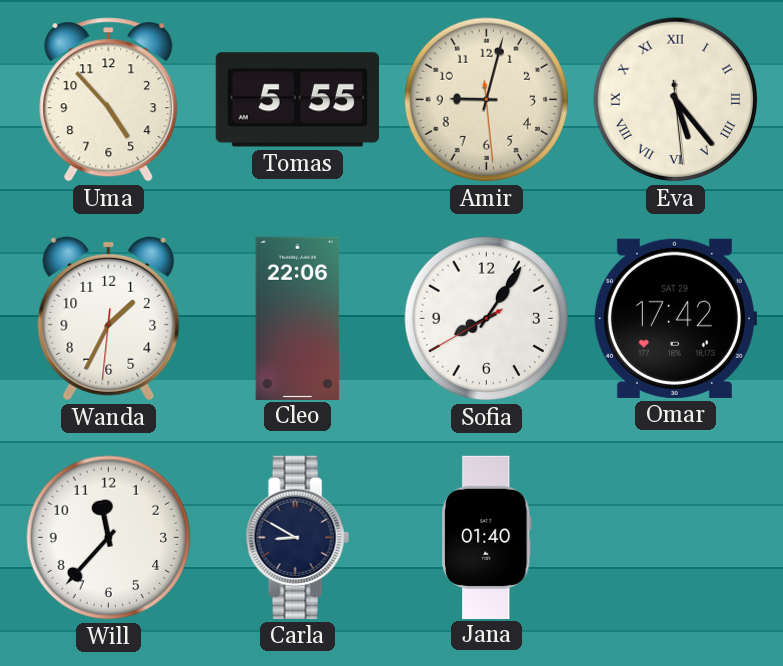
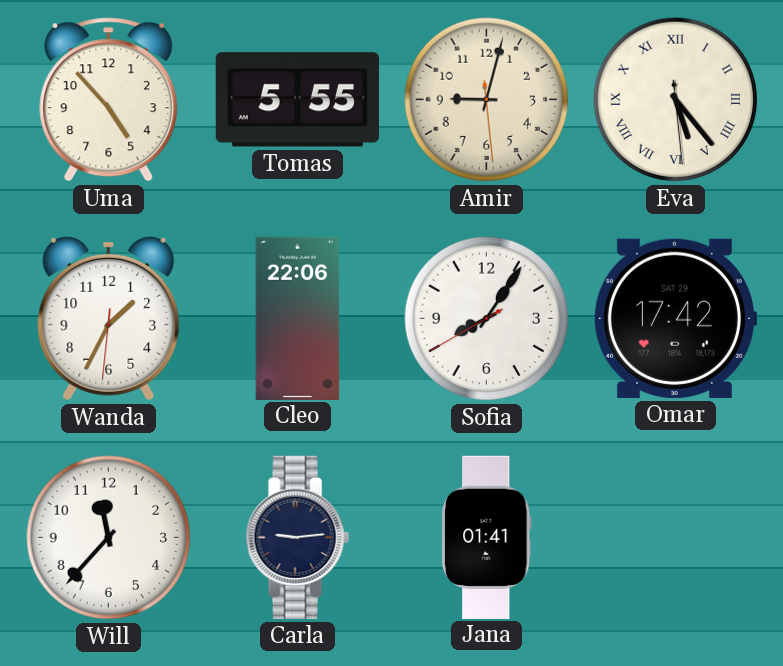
Carla: 8:50 -> 9:14
Jana: 01:40 -> 01:41
